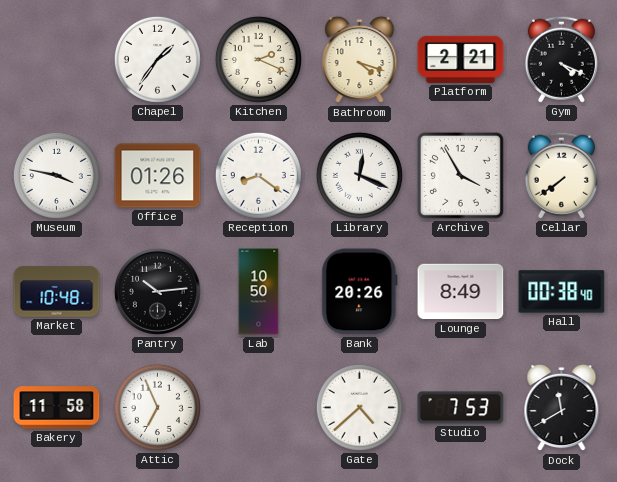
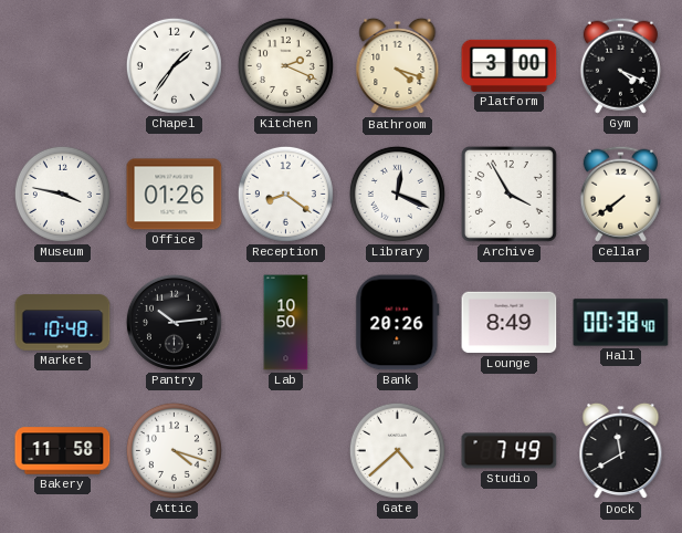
Platform: 2:21 -> 3:00
Attic: 6:56 -> 4:18
Studio: 7:53 -> 7:49
